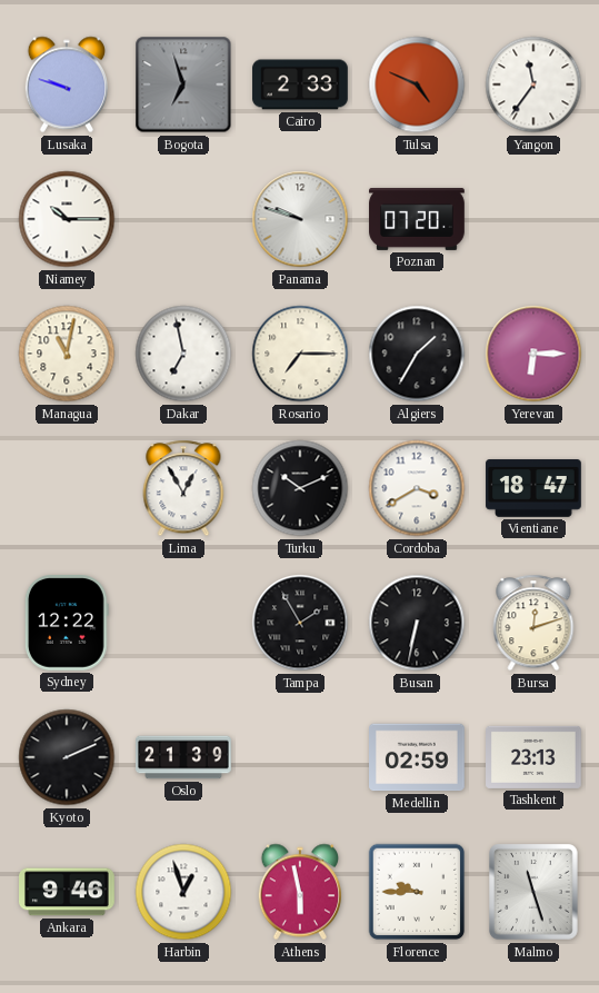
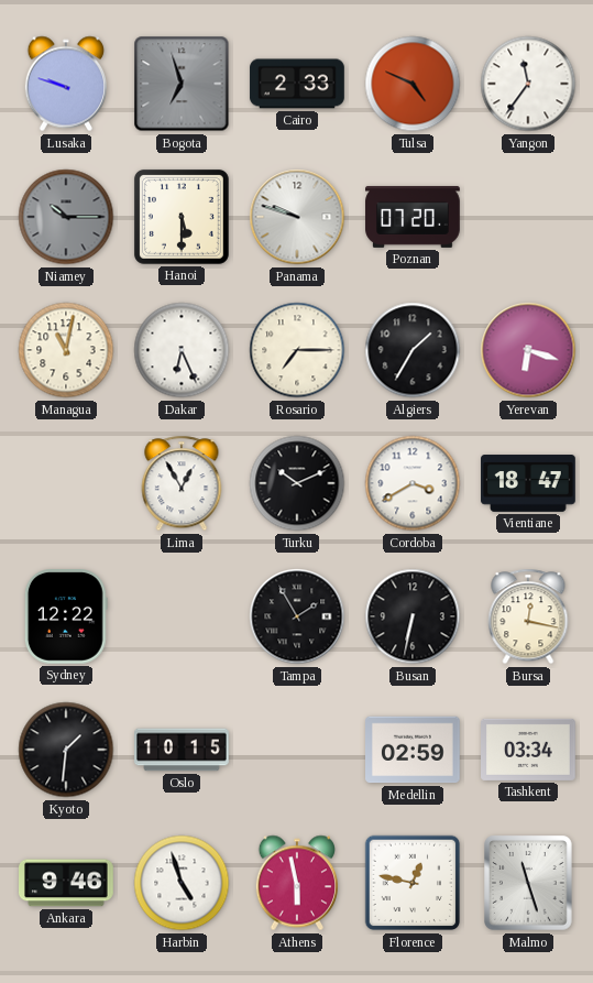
Niamey dial: white -> grey
Hanoi: none -> 5:30
Dakar: 6:58 -> 6:26
Yerevan: 6:15 -> 6:18
Bursa: 12:12 -> 12:17
Kyoto: 2:11 -> 1:31
Oslo: 21:39 -> 10:15
Tashkent: 23:13 -> 03:34
Harbin: 12:57 -> 4:57
Florence: 9:45 -> 12:47
